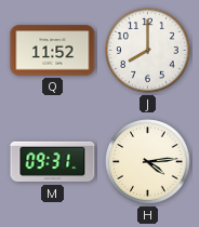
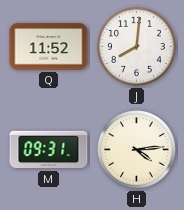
J: 8:00 -> 8:01
